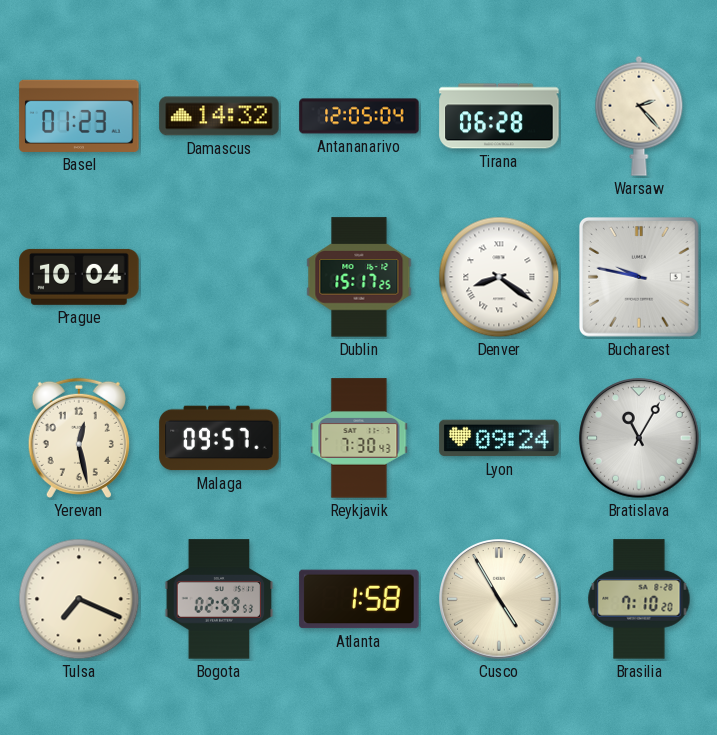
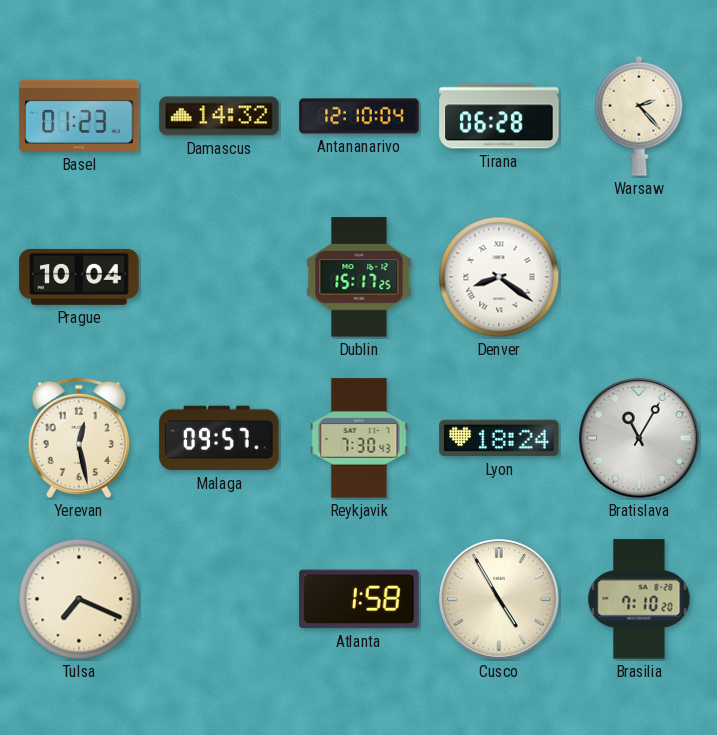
Antananarivo: 12:05 -> 12:10
Bucharest: 9:47 -> none
Lyon: 09:24 -> 18:24
Bogota: 02:59 -> none
